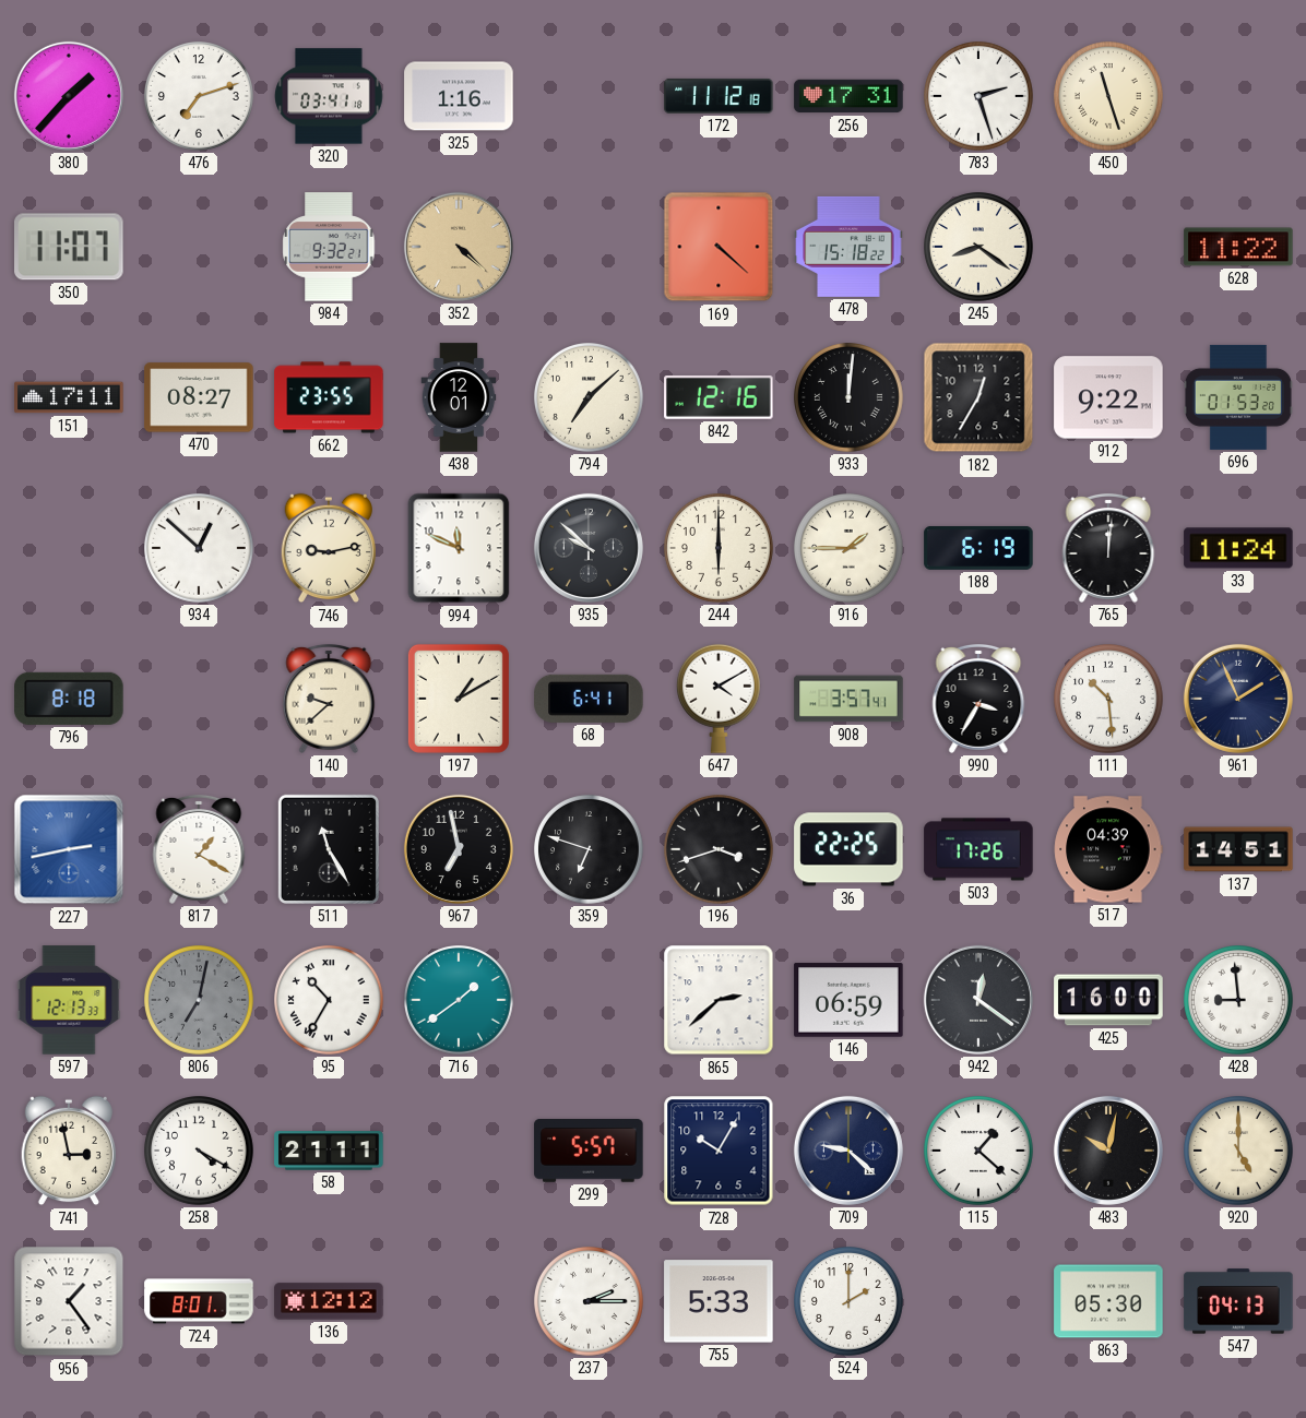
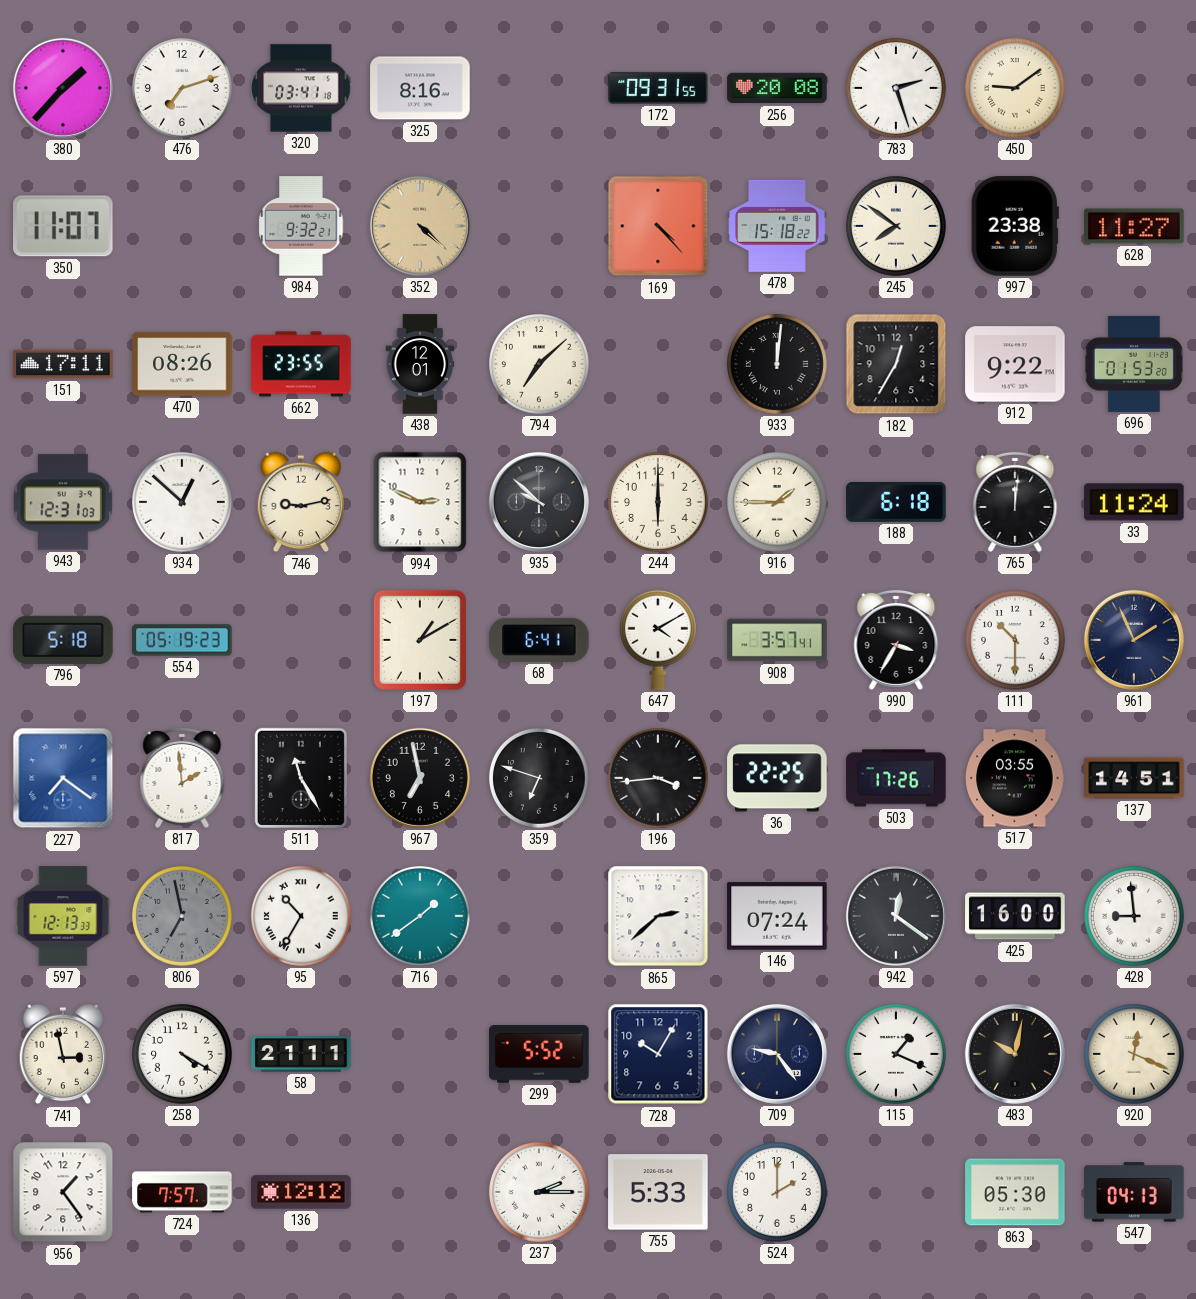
325: 1:16 -> 8:16
172: 11:12 -> 09:31
256: 17:31 -> 20:08
450: 11:27 -> 9:09
169: 4:22 -> 4:23
245: 8:21 -> 7:51
997: none -> 23:38
628: 11:22 -> 11:27
470: 08:27 -> 08:26
842: 12:16 -> none
943: none -> 12:31
994: 11:49 -> 2:49
188: 6:19 -> 6:18
796: 8:18 -> 5:18
554: none -> 05:19
140: 9:38 -> none
111: 10:29 -> 10:30
227: 2:43 -> 7:21
817: 1:20 -> 1:59
196: 3:42 -> 3:44
517: 04:39 -> 03:55
806: 7:02 -> 6:58
146: 06:59 -> 07:24
299: 5:57 -> 5:52
709: 9:22 -> 9:24
115: 1:22 -> 1:19
920: 5:00 -> 12:19
724: 8:01 -> 7:57
